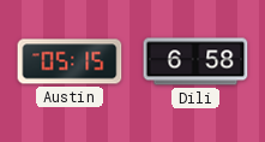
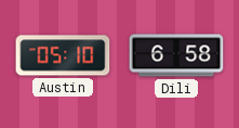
Austin: 05:15 -> 05:10
